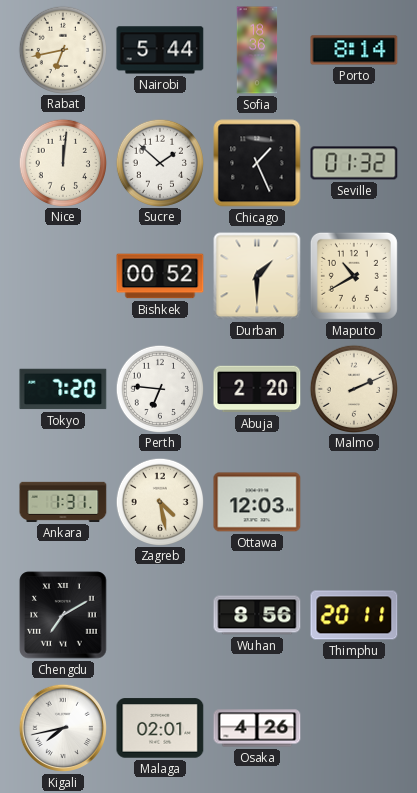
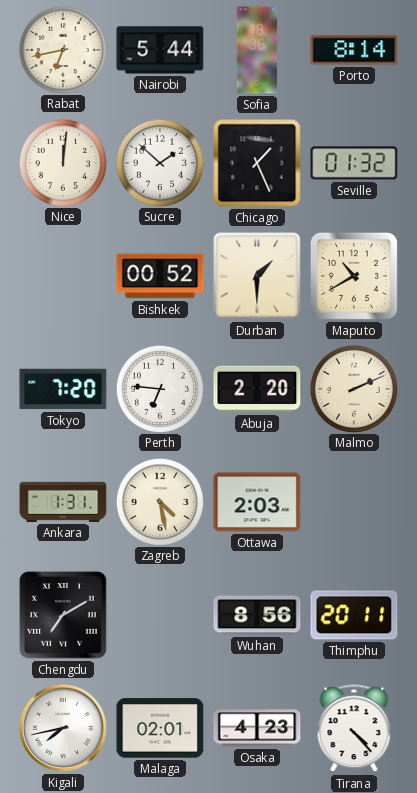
Ottawa: 12:03 -> 2:03
Osaka: 4:26 -> 4:23
Tirana: none -> 4:23
